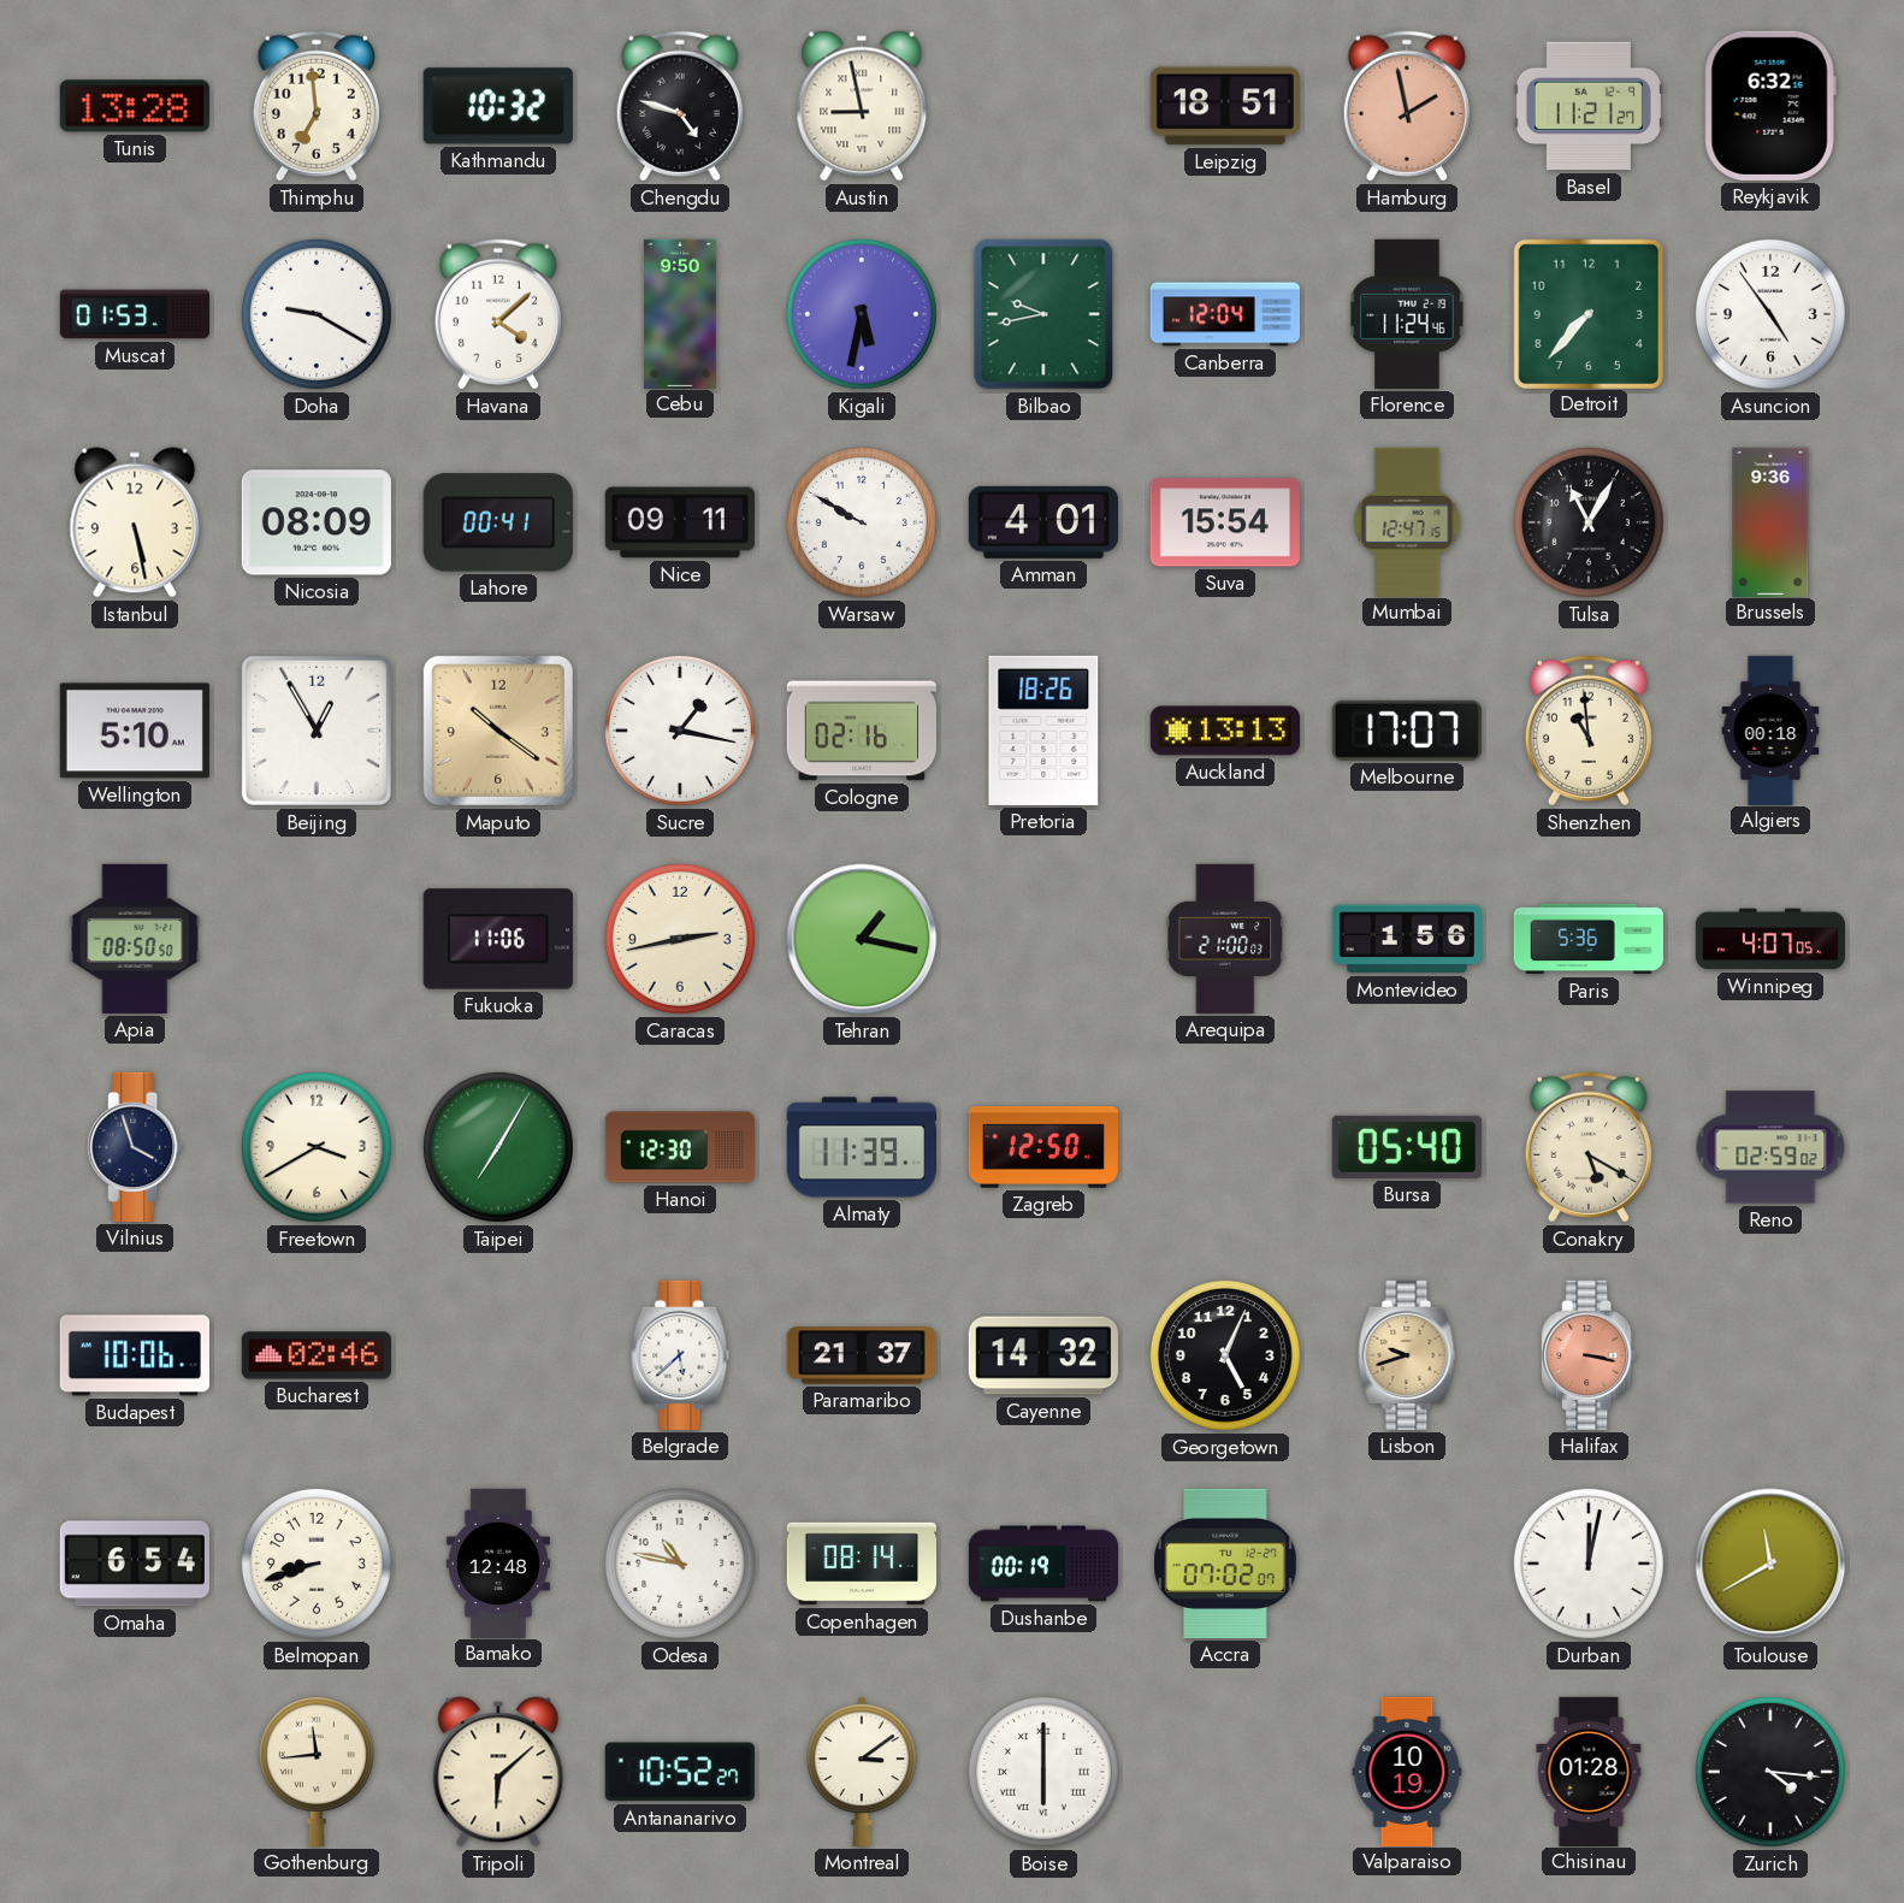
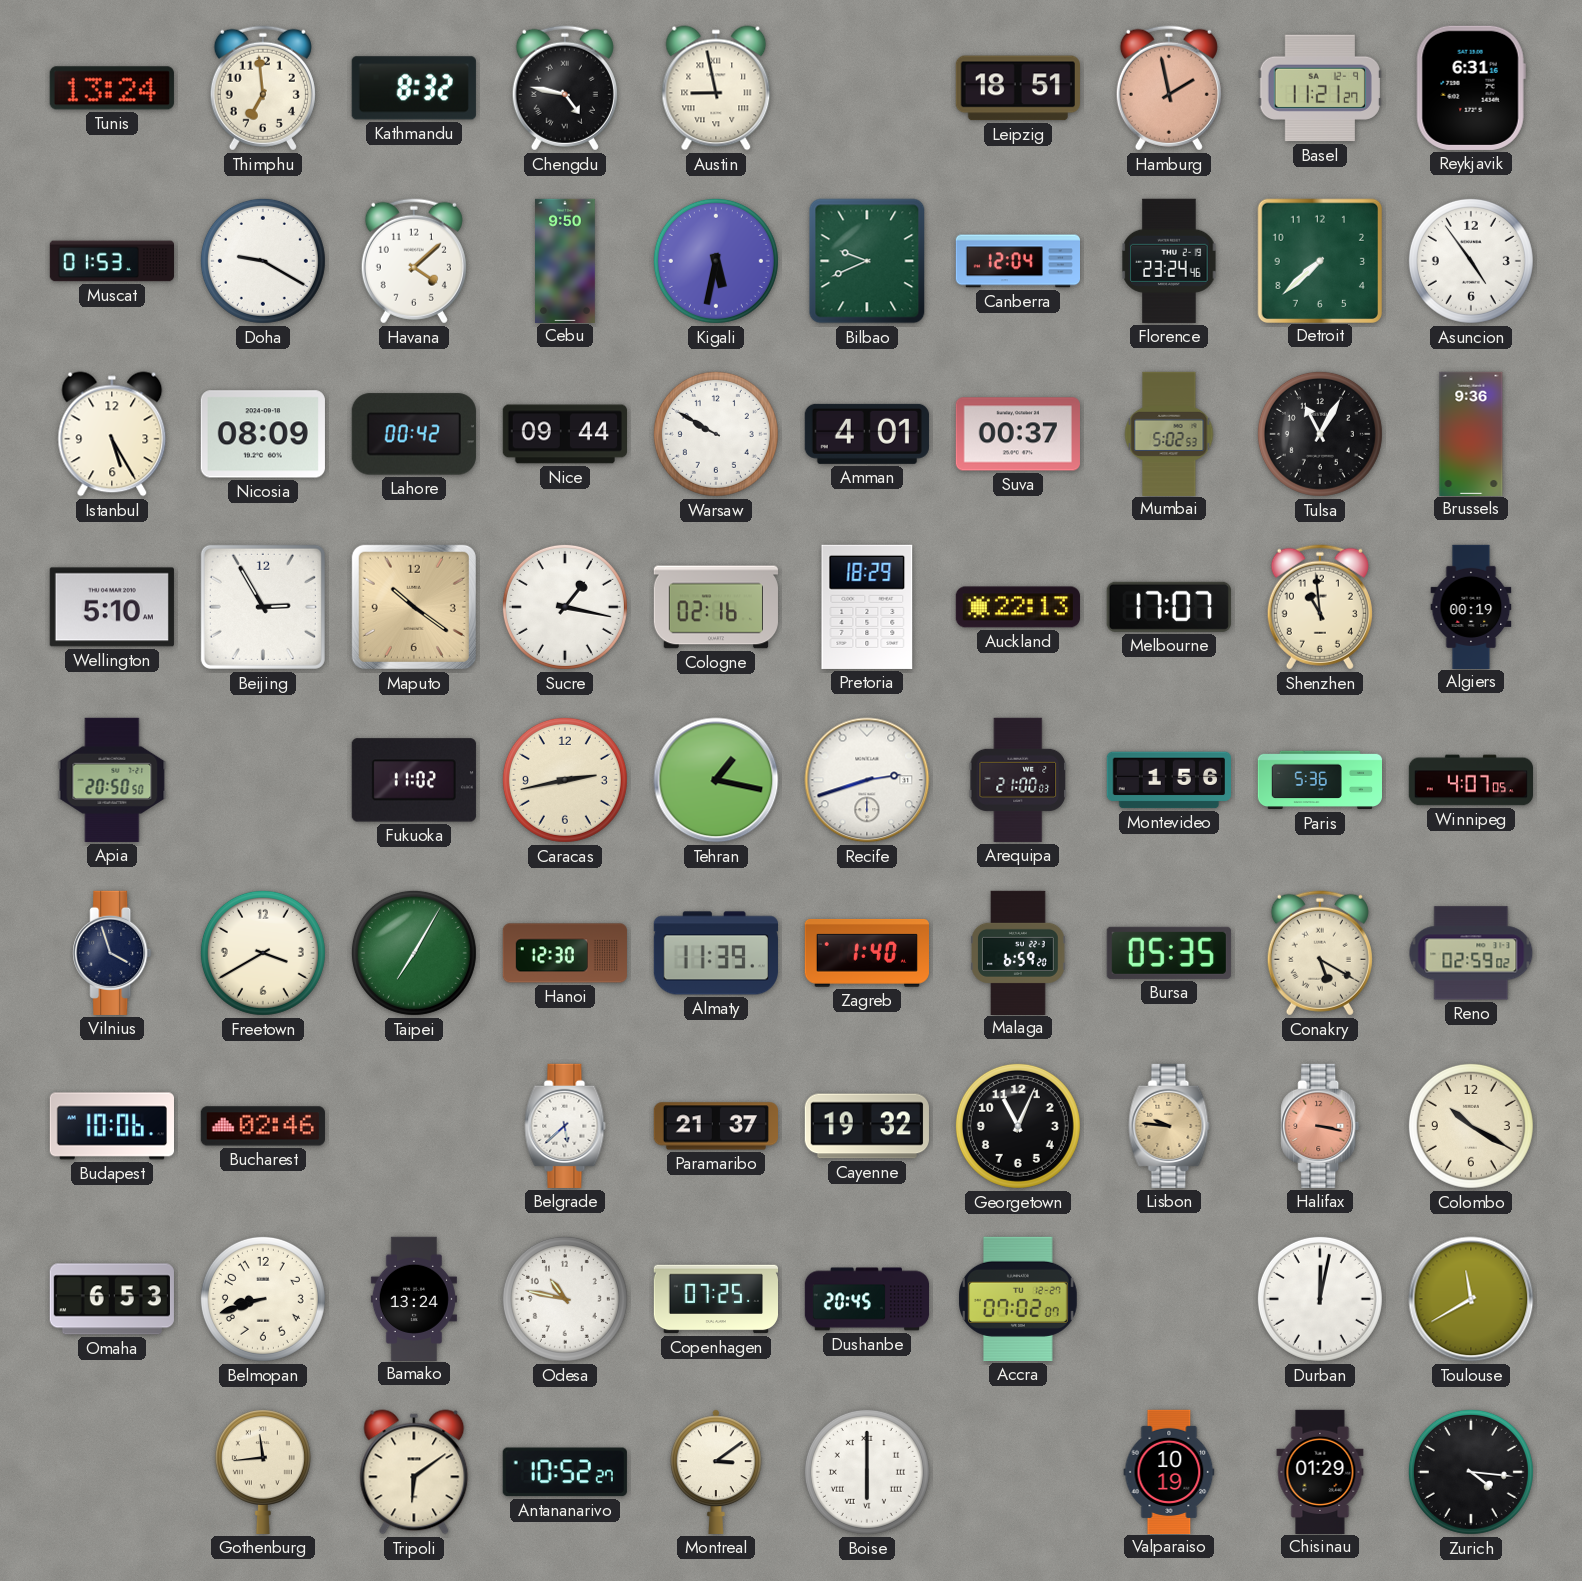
Tunis: 13:28 -> 13:24
Kathmandu: 10:32 -> 8:32
Chengdu: 4:48 -> 4:47
Reykjavik: 6:32 -> 6:31
Bilbao: 9:43 -> 9:41
Florence: 11:24 -> 23:24
Detroit: 7:37 -> 7:38
Istanbul: 5:28 -> 5:25
Lahore: 00:41 -> 00:42
Nice: 09:11 -> 09:44
Suva: 15:54 -> 00:37
Mumbai: 12:47 -> 5:02
Beijing: 12:55 -> 2:55
Pretoria: 18:26 -> 18:29
Auckland: 13:13 -> 22:13
Algiers: 00:18 -> 00:19
Apia: 08:50 -> 20:50
Fukuoka: 11:06 -> 11:02
Recife: none -> 2:42
Zagreb: 12:50 -> 1:40
Malaga: none -> 6:59
Bursa: 05:40 -> 05:35
Cayenne: 14:32 -> 19:32
Georgetown: 5:04 -> 11:04
Lisbon: 9:42 -> 9:46
Colombo: none -> 10:20
Omaha: 6:54 -> 6:53
Bamako: 12:48 -> 13:24
Copenhagen: 08:14 -> 07:25
Dushanbe: 00:19 -> 20:45
Tripoli: 6:08 -> 6:09
Chisinau: 01:28 -> 01:29
